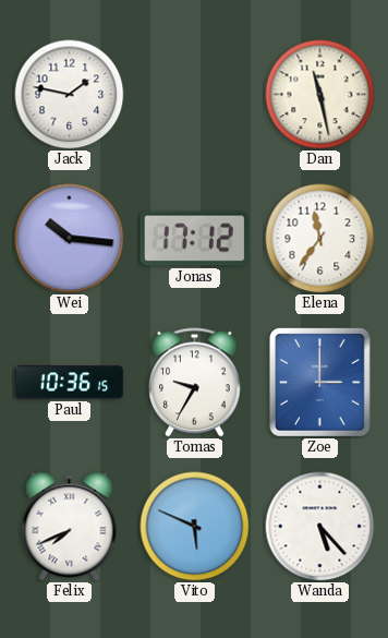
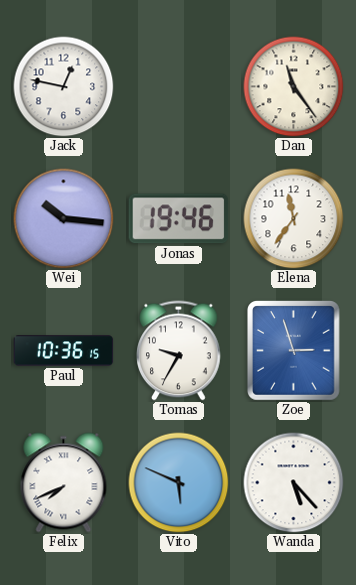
Jack: 1:47 -> 12:47
Dan: 11:28 -> 11:24
Jonas: 17:12 -> 19:46
Zoe: 3:00 -> 2:57
